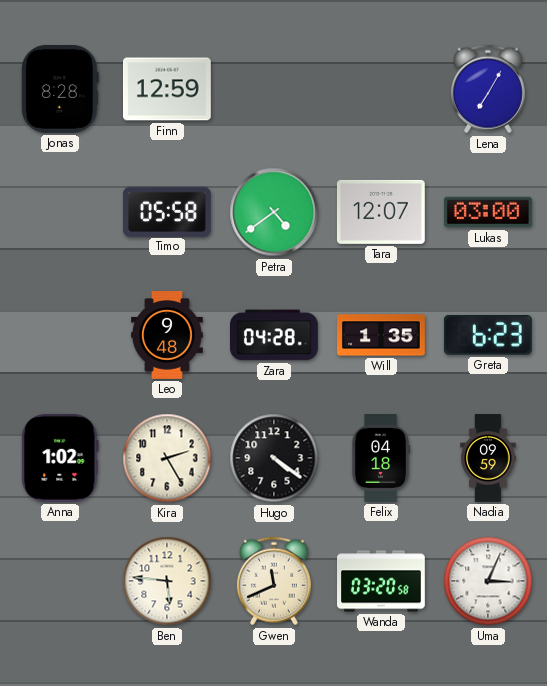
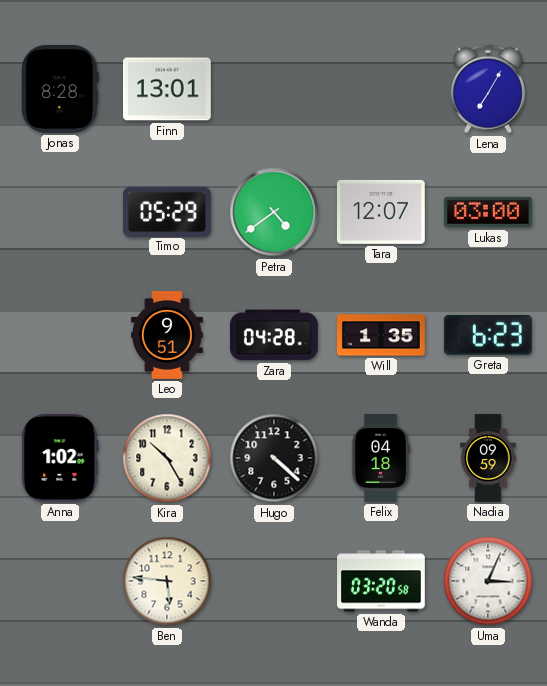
Finn: 12:59 -> 13:01
Timo: 05:58 -> 05:29
Leo: 9:48 -> 9:51
Kira: 2:25 -> 10:25
Hugo: 4:21 -> 4:22
Gwen: 11:41 -> none
